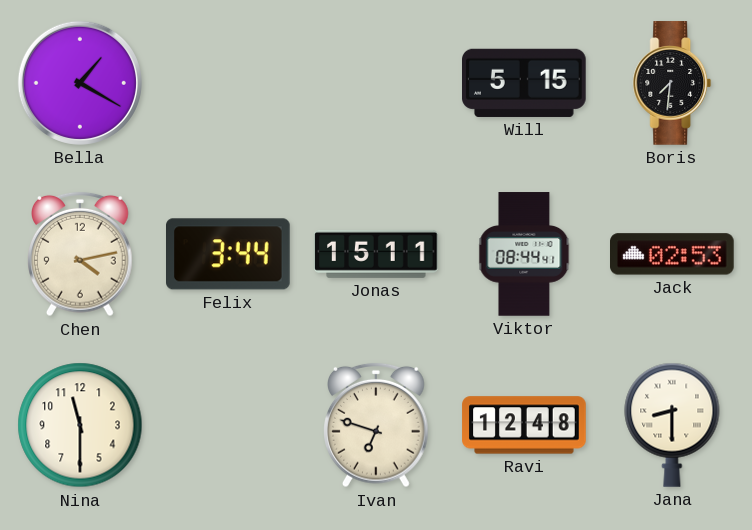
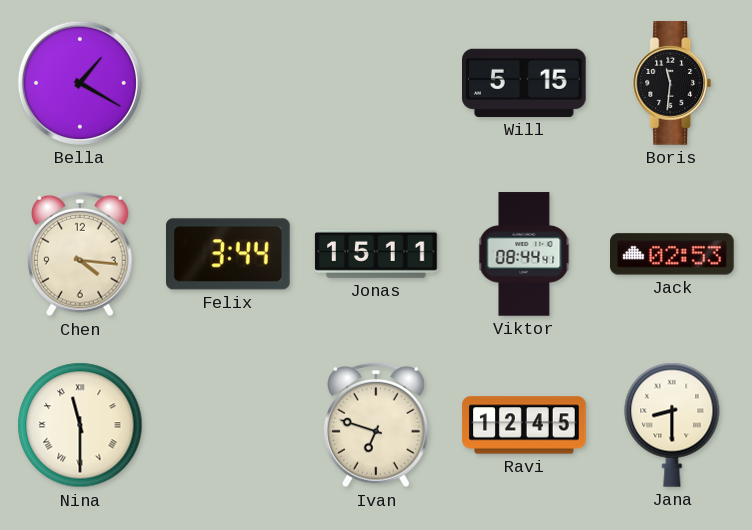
Boris: 7:31 -> 11:31
Chen: 4:13 -> 4:16
Nina numerals: Arabic -> Roman
Ravi: 12:48 -> 12:45
